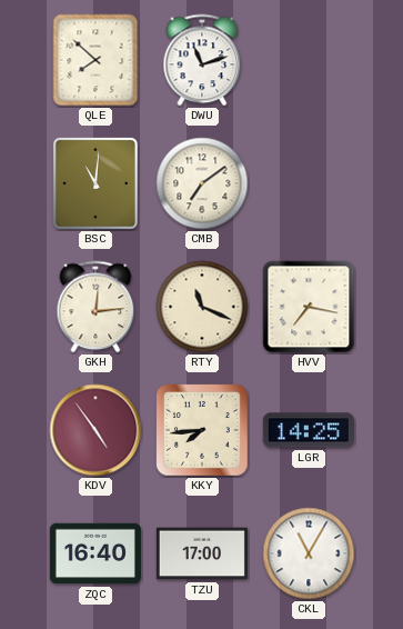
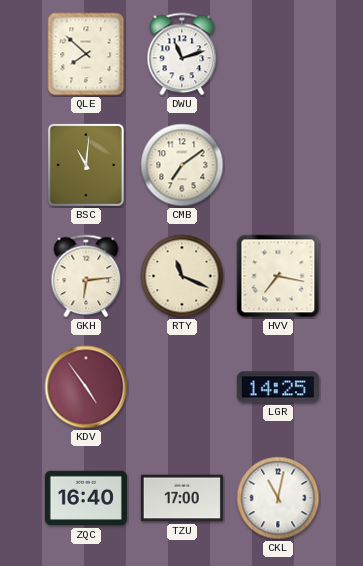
GKH: 12:14 -> 6:14
KKY: 7:44 -> none
CKL: 11:05 -> 11:02
